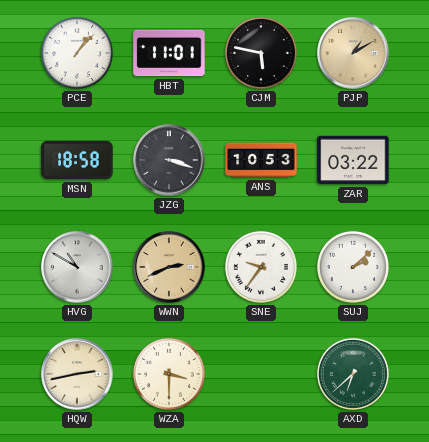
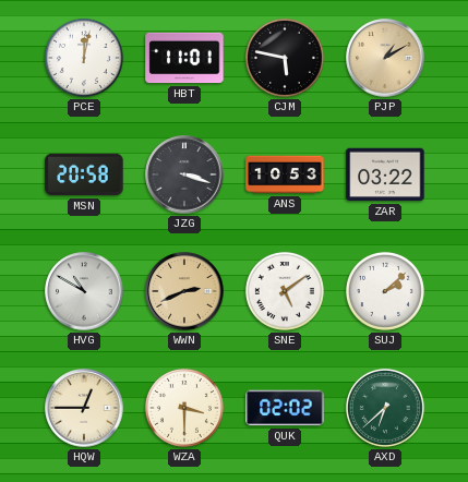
PCE: 1:07 -> 12:02
MSN: 18:58 -> 20:58
SNE: 9:36 -> 5:09
HQW: 2:43 -> 12:45
QUK: none -> 02:02
